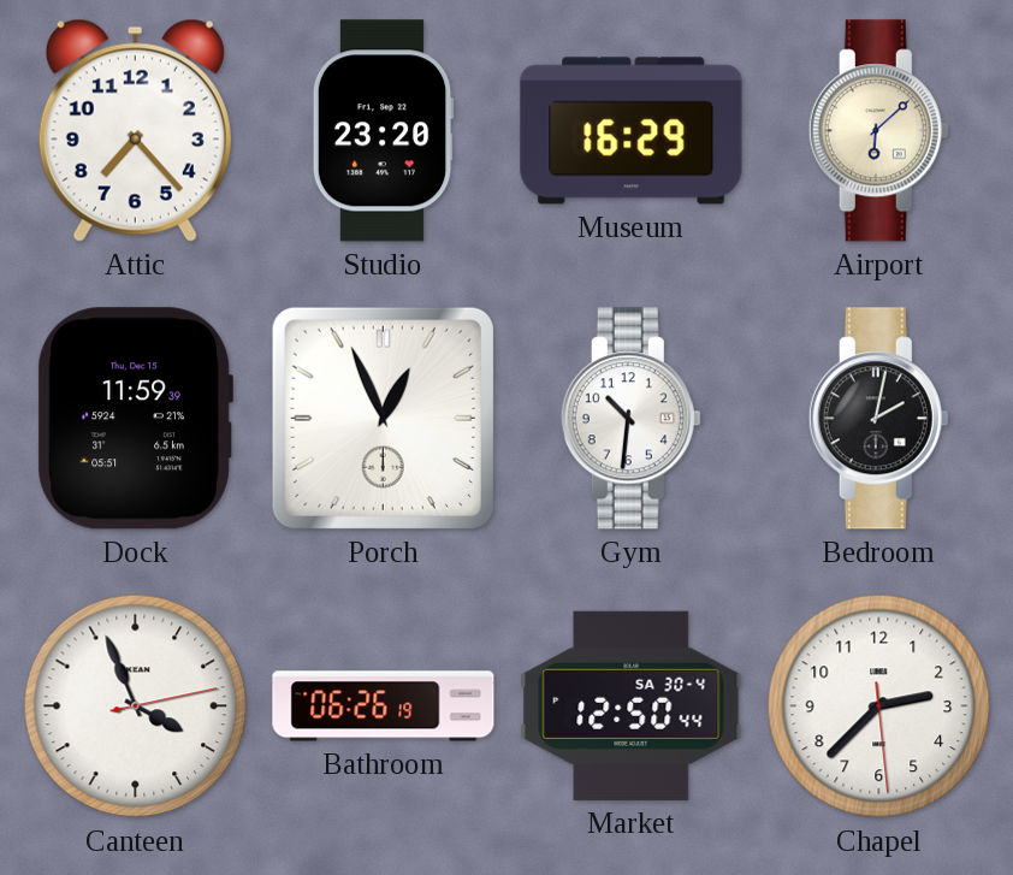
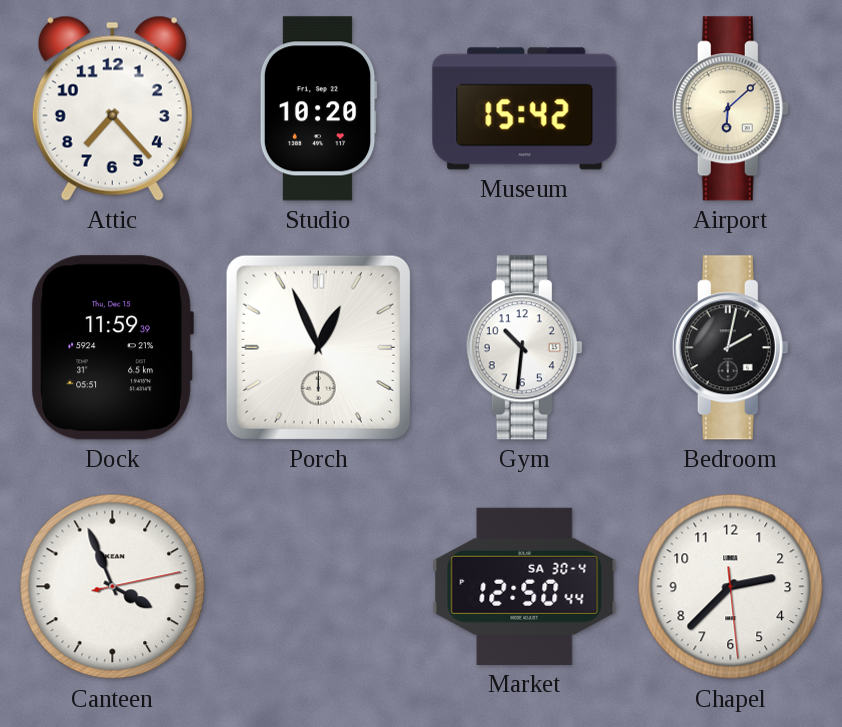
Studio: 23:20 -> 10:20
Museum: 16:29 -> 15:42
Bathroom: 06:26 -> none
